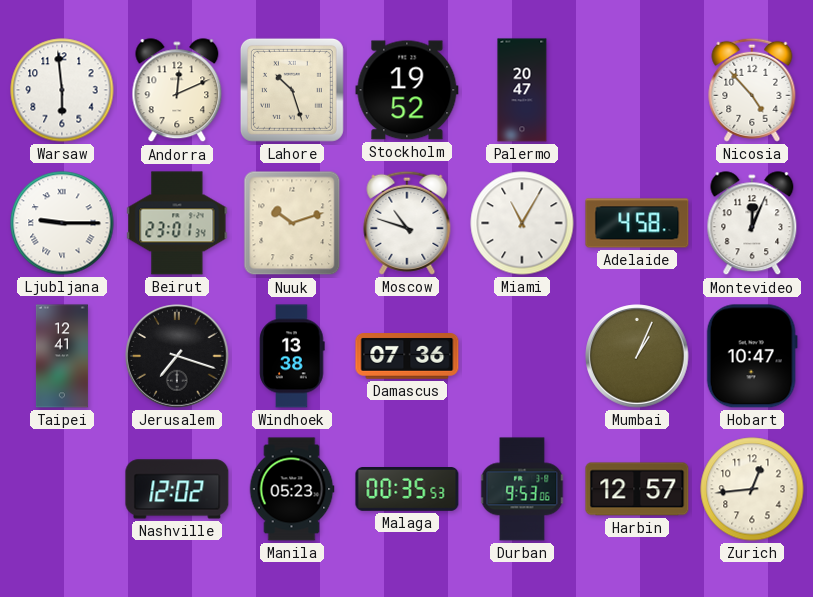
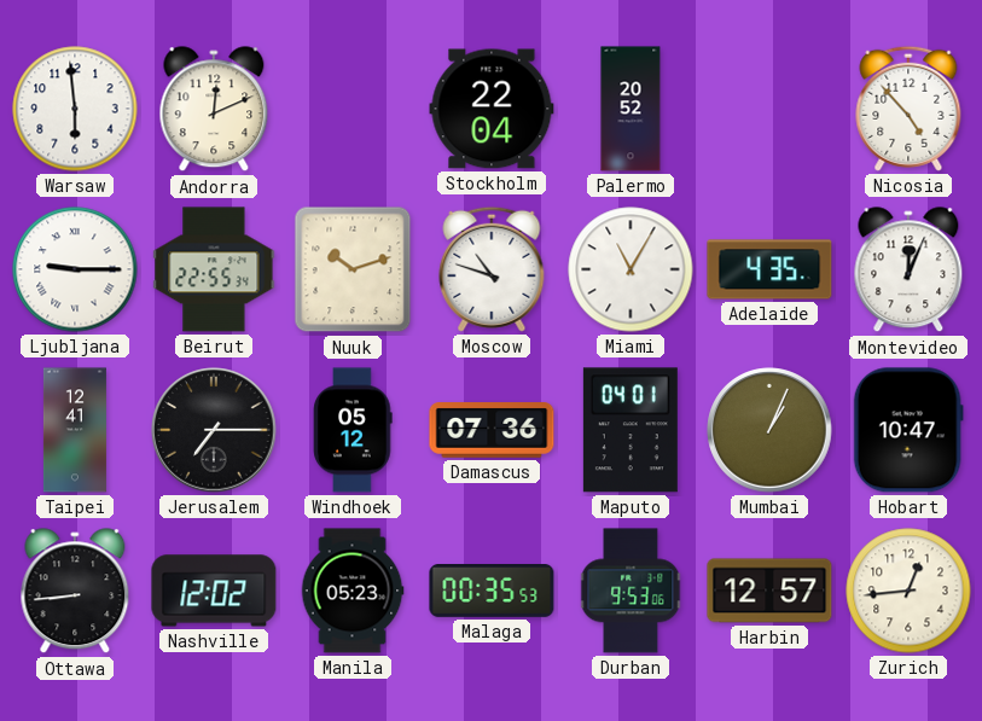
Lahore: 10:27 -> none
Stockholm: 19:52 -> 22:04
Palermo: 20:47 -> 20:52
Beirut: 23:01 -> 22:55
Adelaide: 4:58 -> 4:35
Jerusalem: 7:18 -> 7:15
Windhoek: 13:38 -> 05:12
Maputo: none -> 04:01
Ottawa: none -> 8:44
